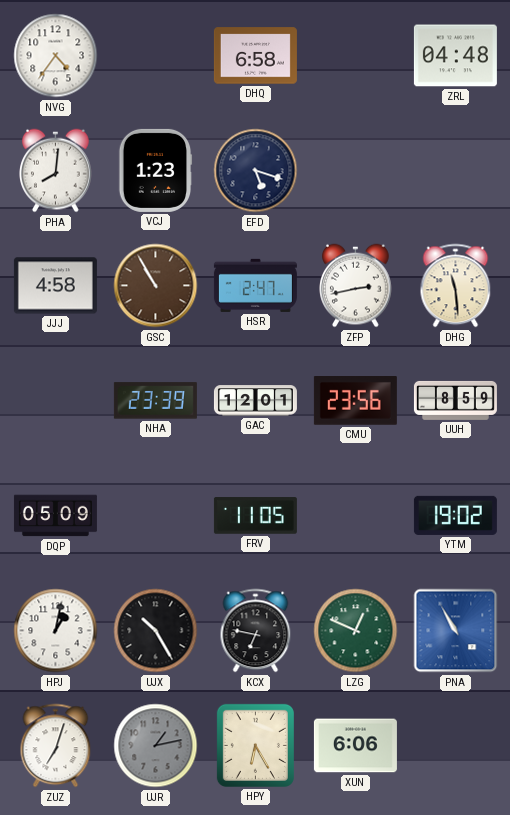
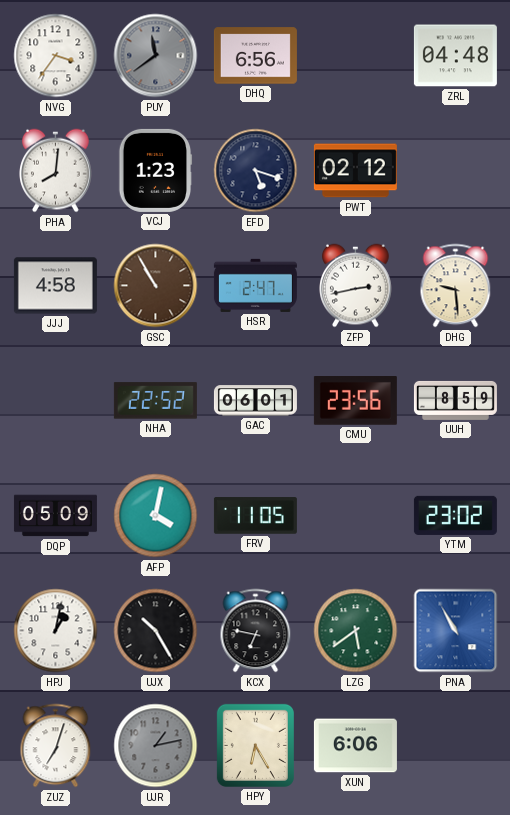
NVG: 4:36 -> 3:36
PUY: none -> 11:39
DHQ: 6:58 -> 6:56
PWT: none -> 02:12
DHG: 11:29 -> 9:29
NHA: 23:39 -> 22:52
GAC: 12:01 -> 06:01
AFP: none -> 4:02
YTM: 19:02 -> 23:02
LZG: 12:49 -> 5:39
